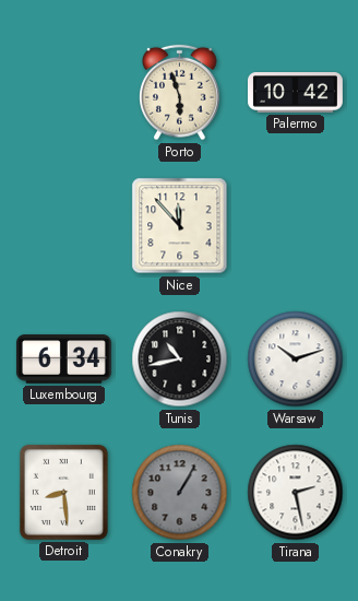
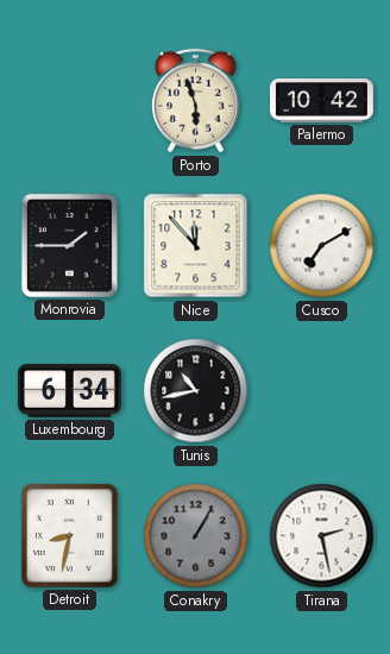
Monrovia: none -> 1:45
Cusco: none -> 7:10
Warsaw: 10:12 -> none
Detroit: 8:29 -> 8:32
